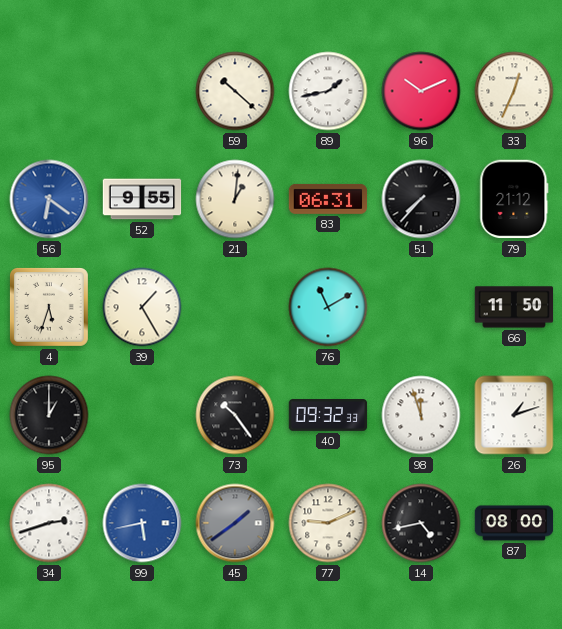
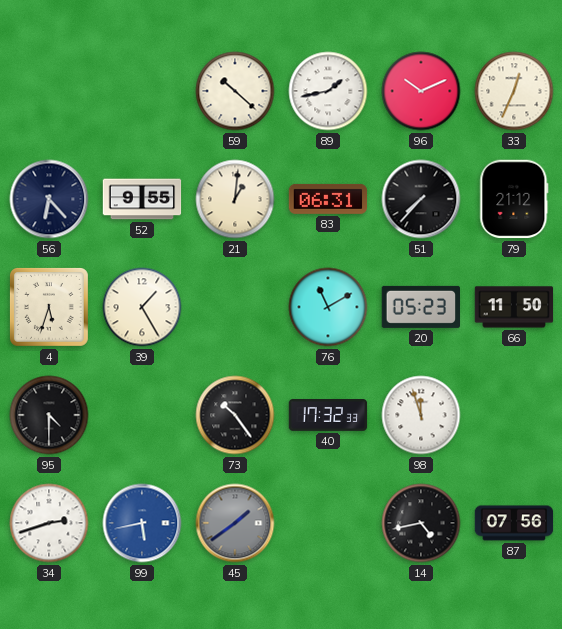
56: 6:21 -> 6:23
56 dial: blue -> navy
20: none -> 05:23
95: 1:00 -> 4:30
40: 09:32 -> 17:32
26: 1:12 -> none
77: 9:11 -> none
87: 08:00 -> 07:56
